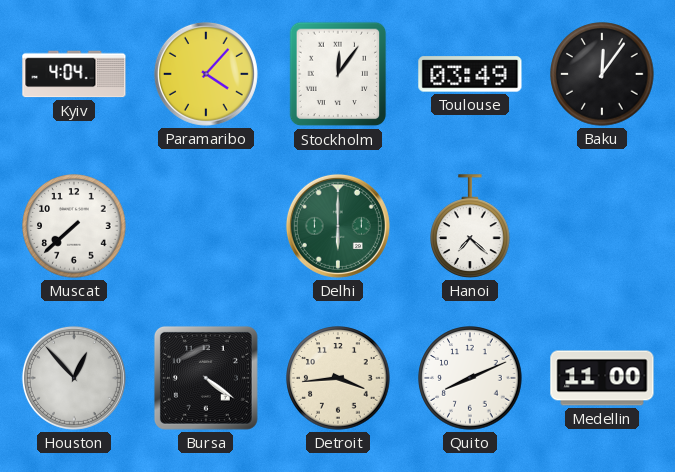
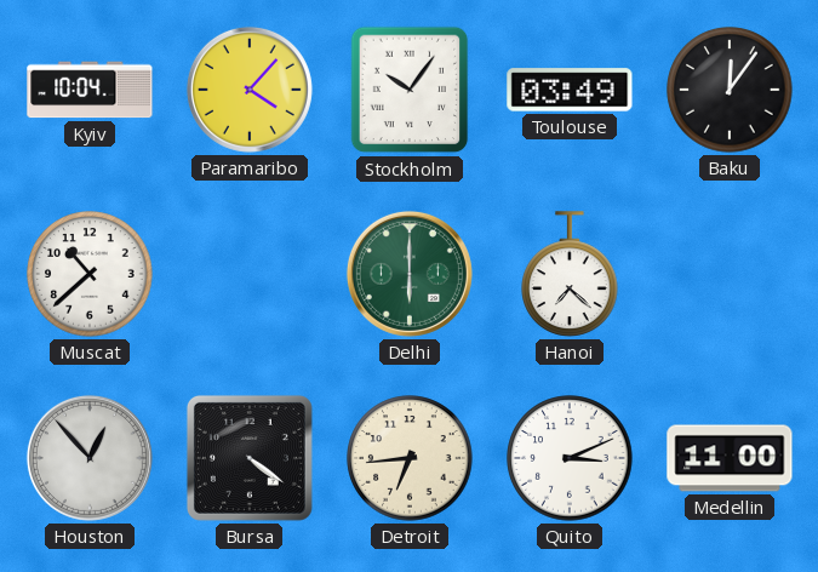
Kyiv: 4:04 -> 10:04
Stockholm: 12:06 -> 10:06
Muscat: 7:38 -> 10:38
Detroit: 3:44 -> 6:44
Quito: 8:11 -> 3:11
